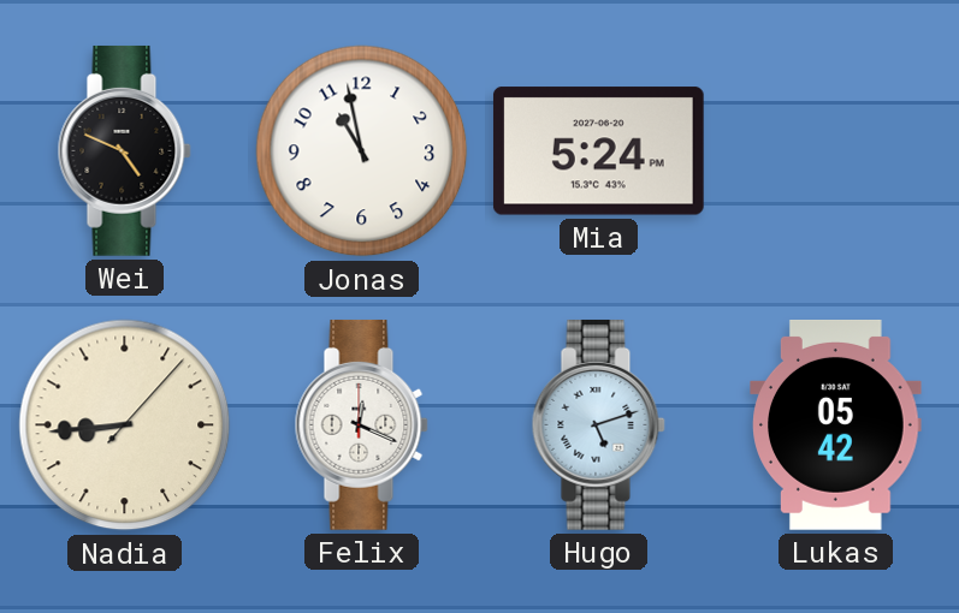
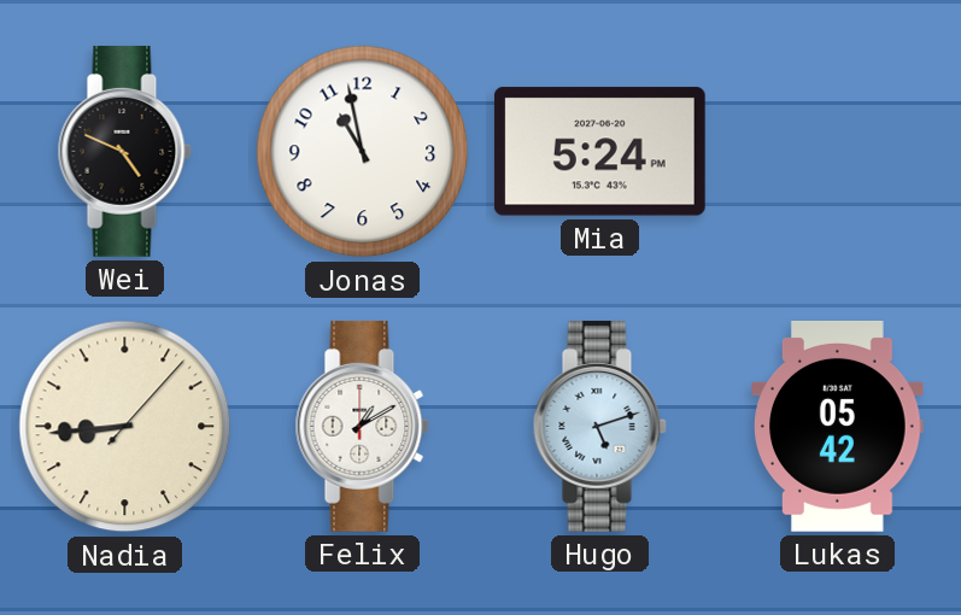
Felix: 12:19 -> 1:10
